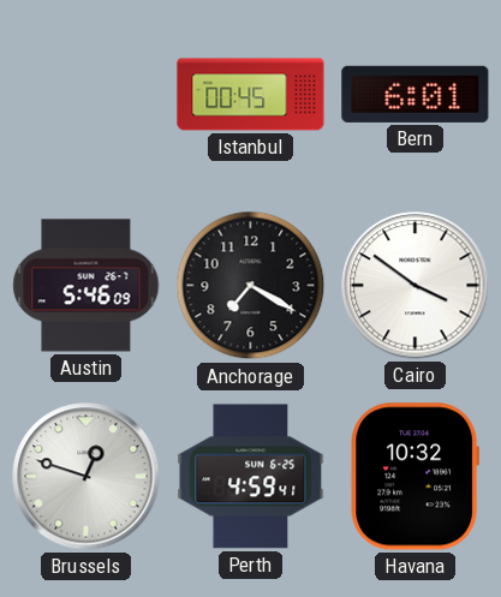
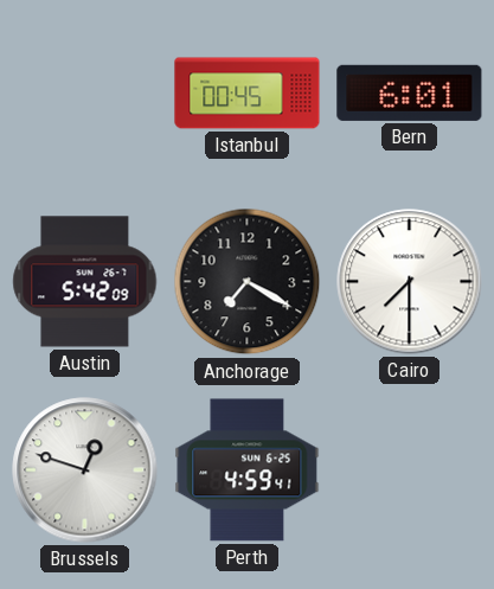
Austin: 5:46 -> 5:42
Cairo: 3:51 -> 7:30
Havana: 10:32 -> none
